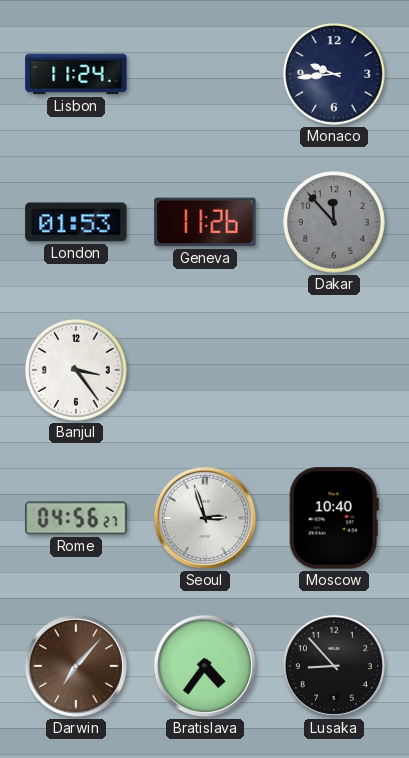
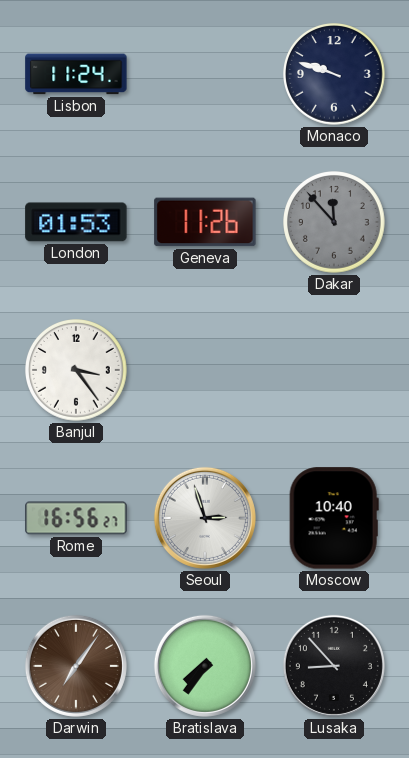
Monaco: 9:44 -> 9:48
Rome: 04:56 -> 16:56
Darwin: 7:07 -> 7:06
Bratislava: 4:36 -> 7:36
